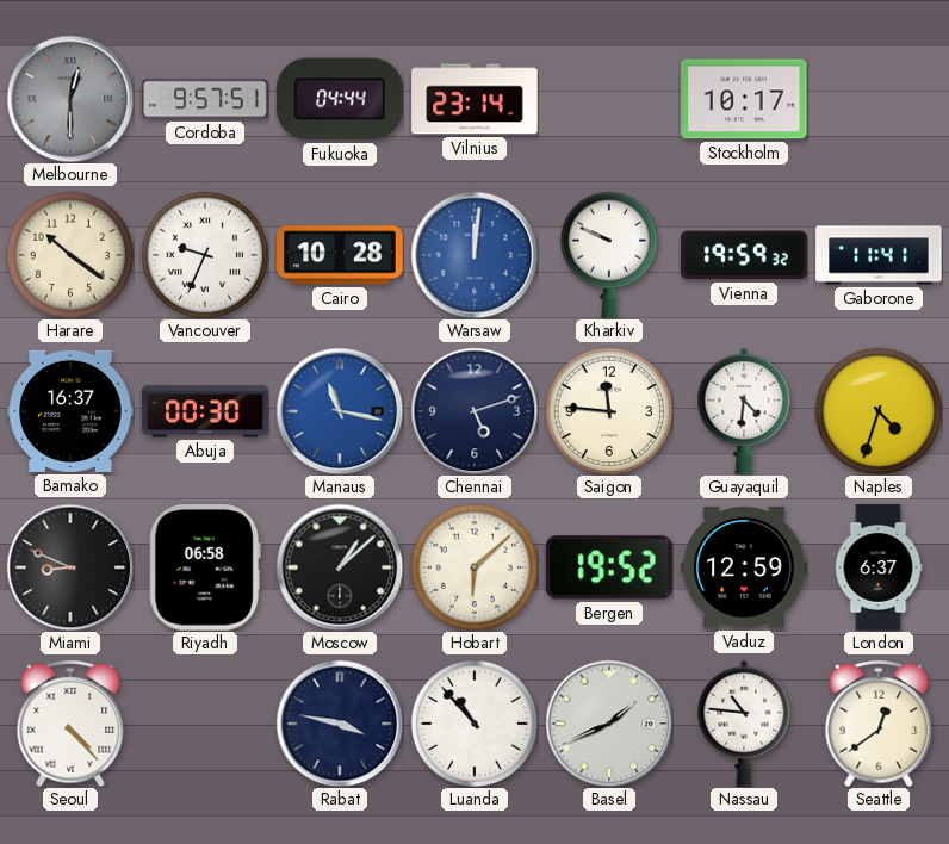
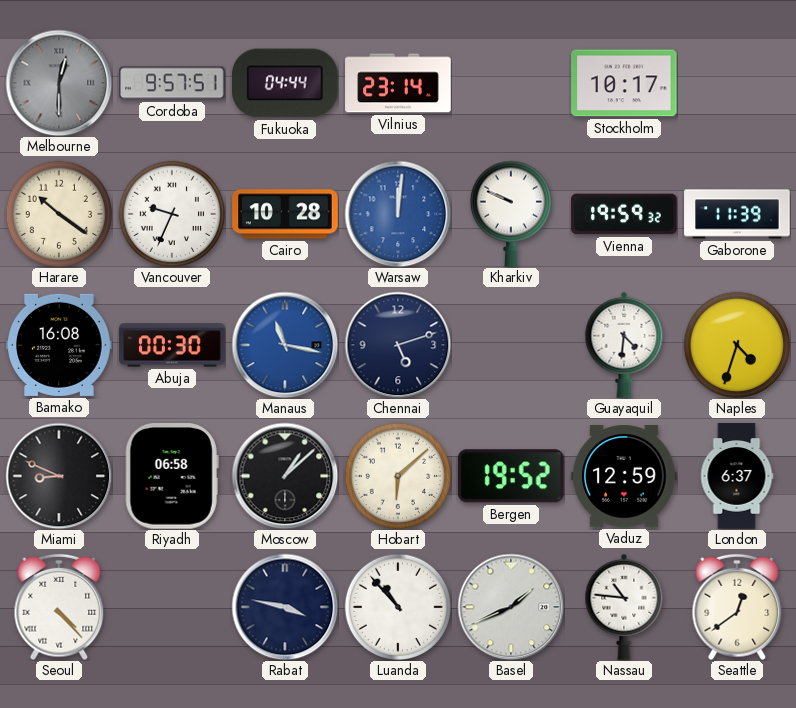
Gaborone: 11:41 -> 11:39
Bamako: 16:37 -> 16:08
Saigon: 11:46 -> none
